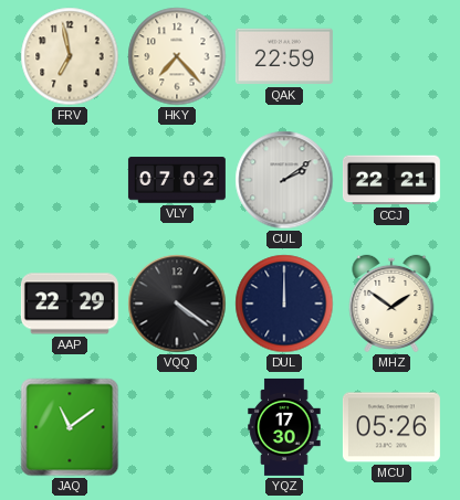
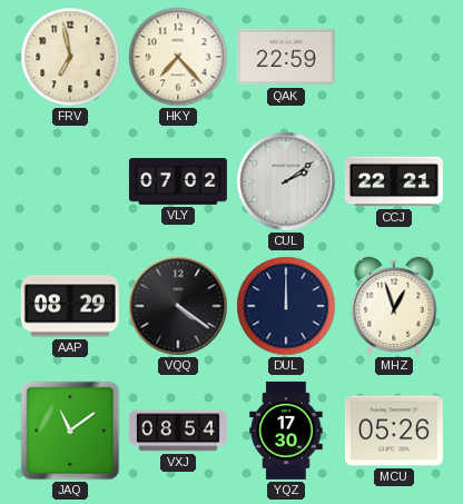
AAP: 22:29 -> 08:29
MHZ: 1:51 -> 12:57
VXJ: none -> 08:54
